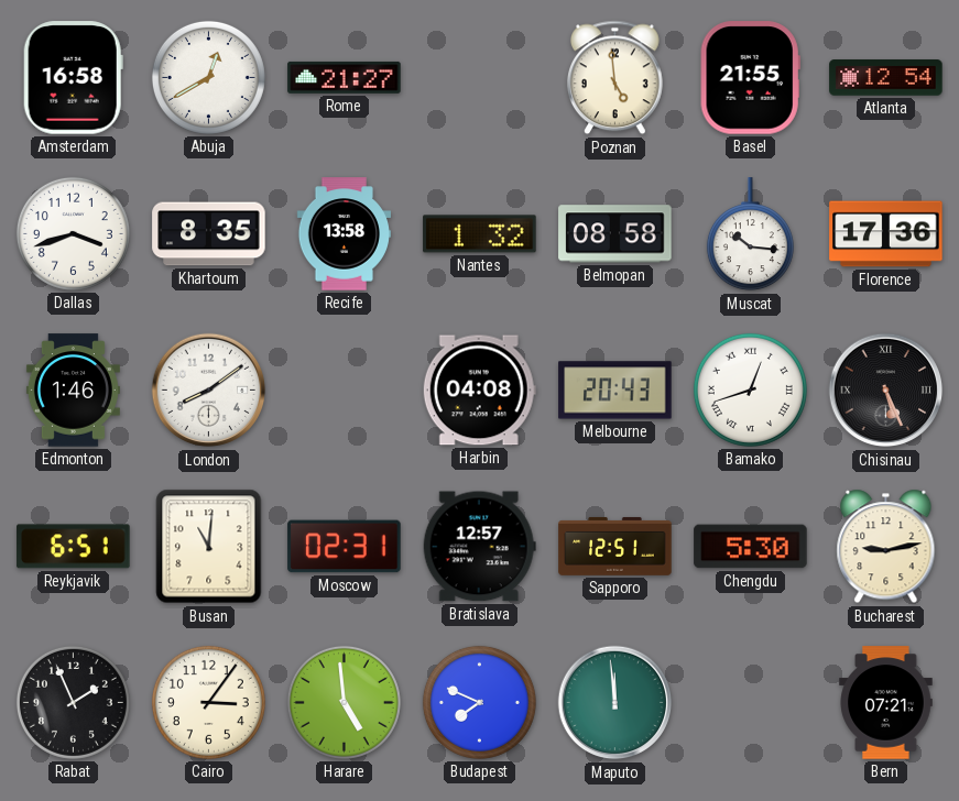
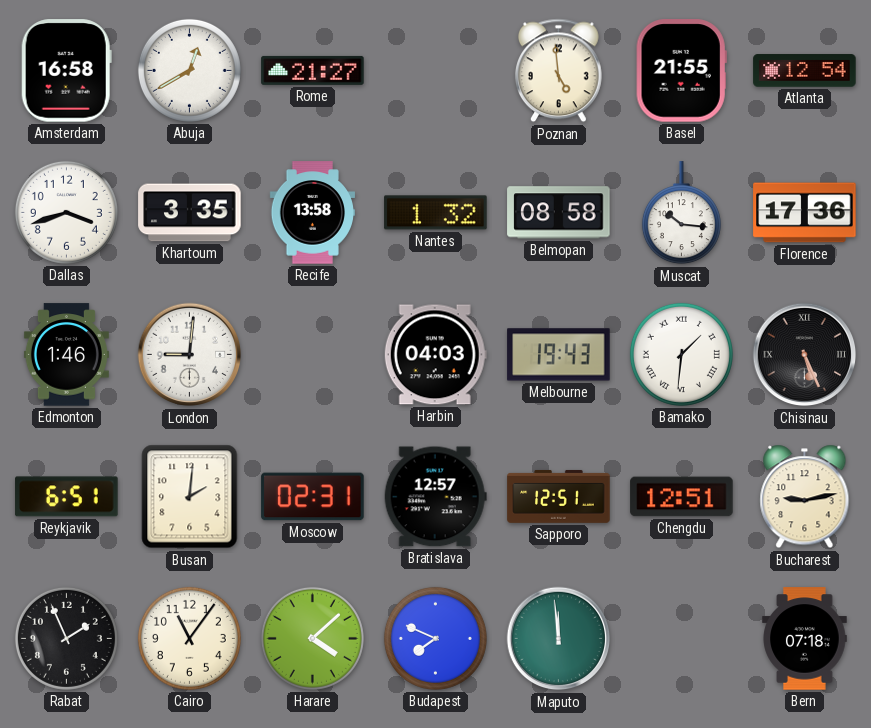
Khartoum: 8:35 -> 3:35
London: 8:09 -> 9:01
Harbin: 04:08 -> 04:03
Melbourne: 20:43 -> 19:43
Bamako: 12:42 -> 1:31
Busan: 11:01 -> 2:01
Chengdu: 5:30 -> 12:51
Cairo: 3:06 -> 11:06
Harare: 4:59 -> 4:08
Bern: 07:21 -> 07:18
